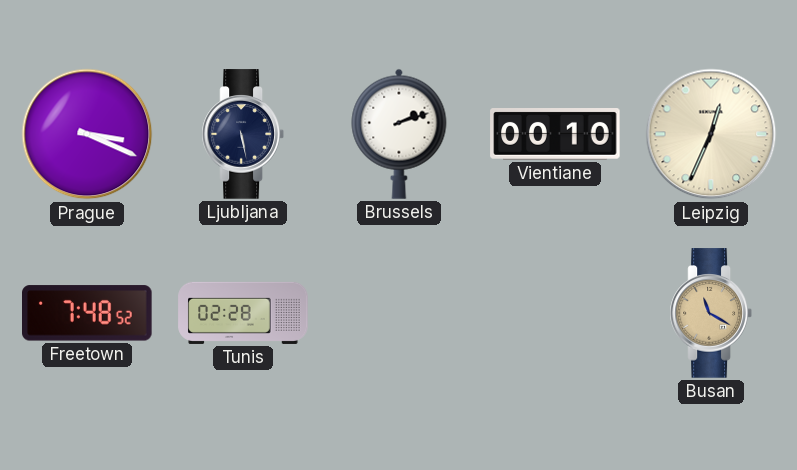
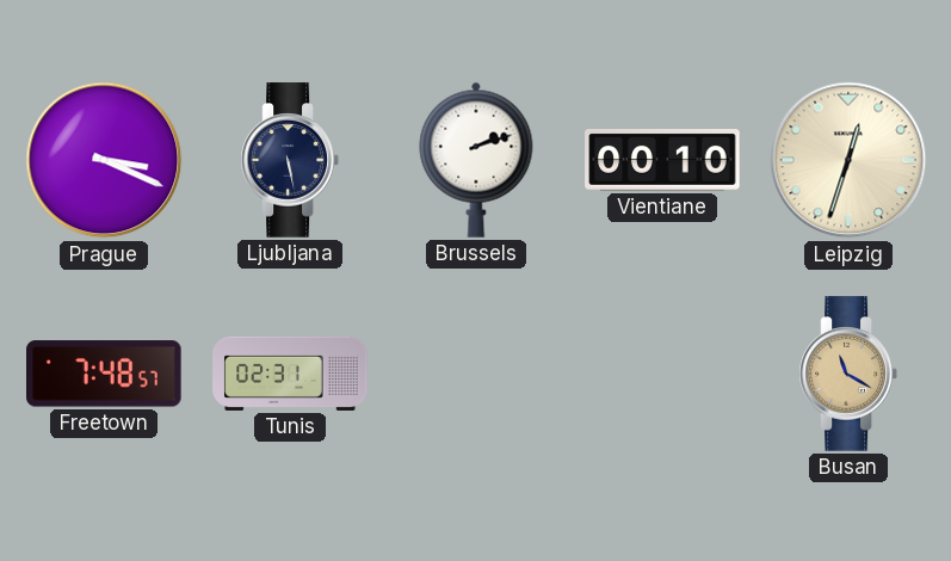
Leipzig: 12:34 -> 12:33
Freetown: 7:48:52 -> 7:48:57
Tunis: 02:28 -> 02:31
